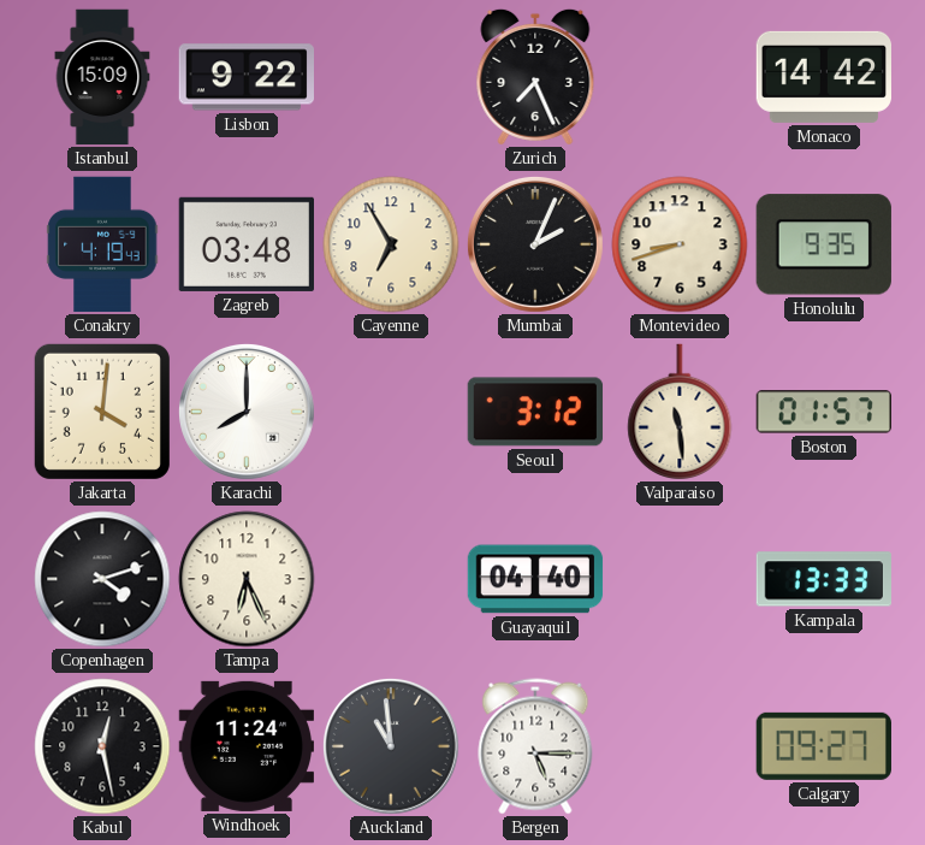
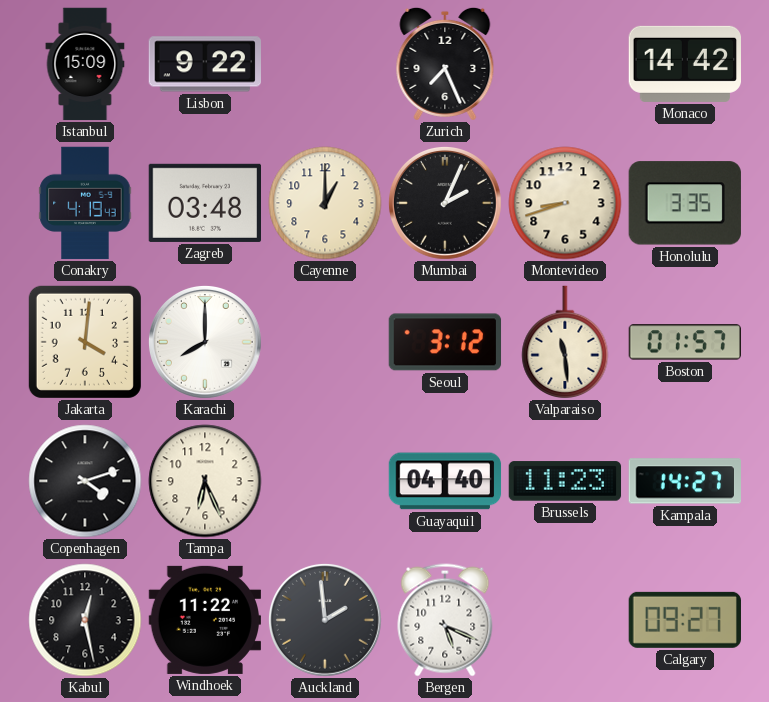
Cayenne: 6:55 -> 1:00
Honolulu: 9:35 -> 3:35
Brussels: none -> 11:23
Kampala: 13:33 -> 14:27
Windhoek: 11:24 -> 11:22
Auckland: 10:59 -> 1:59
Bergen: 5:15 -> 5:19
